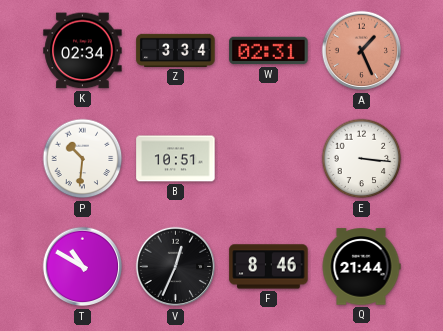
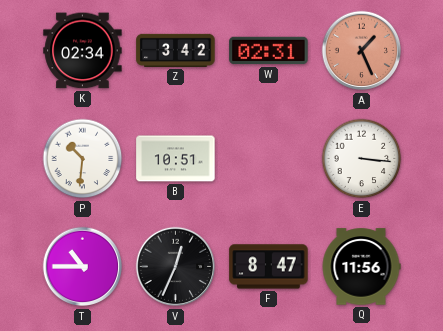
Z: 3:34 -> 3:42
T: 10:50 -> 10:45
F: 8:46 -> 8:47
Q: 21:44 -> 11:56
